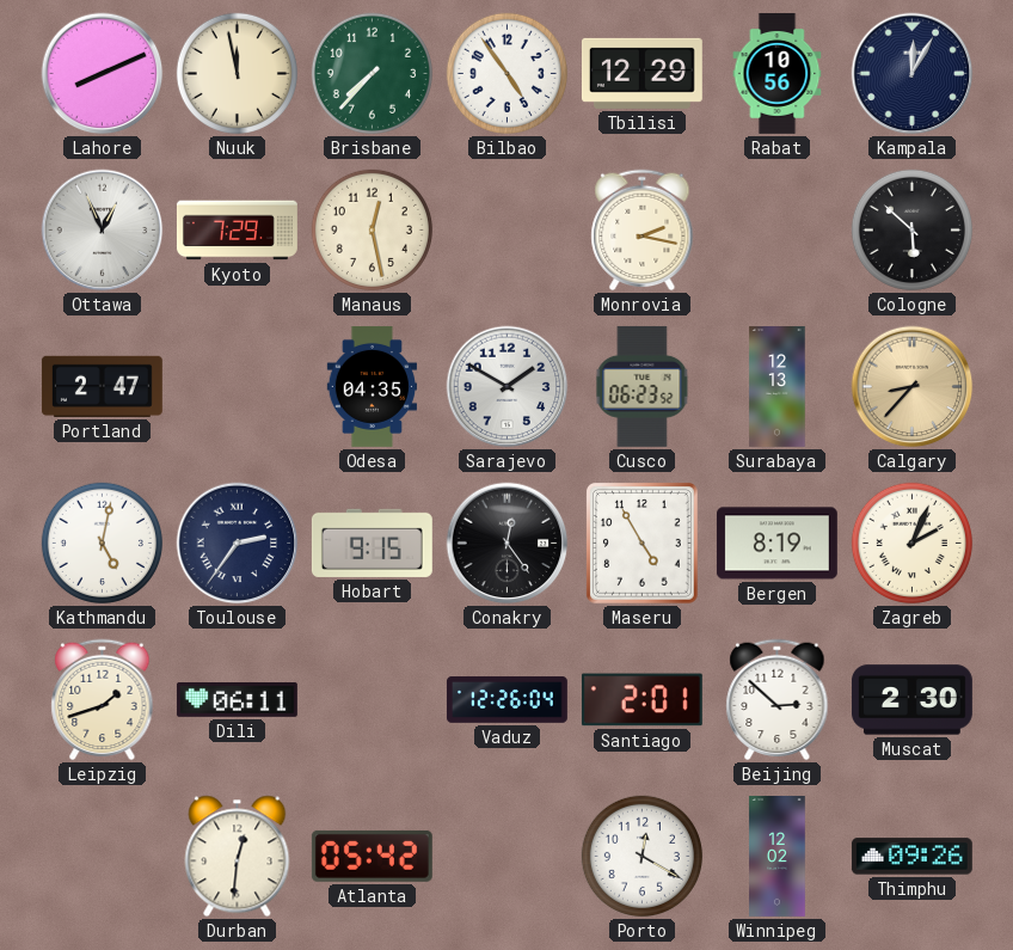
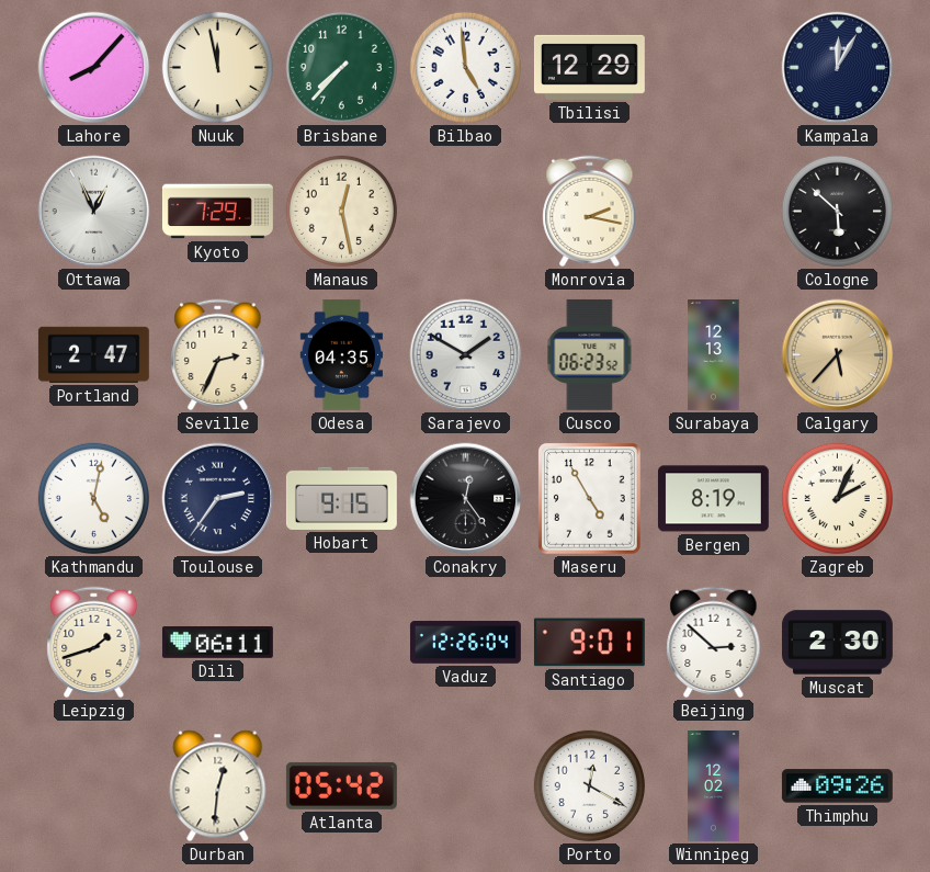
Lahore: 8:11 -> 8:07
Bilbao: 4:54 -> 4:59
Rabat: 10:56 -> none
Seville: none -> 2:34
Calgary: 8:37 -> 5:37
Santiago: 2:01 -> 9:01
